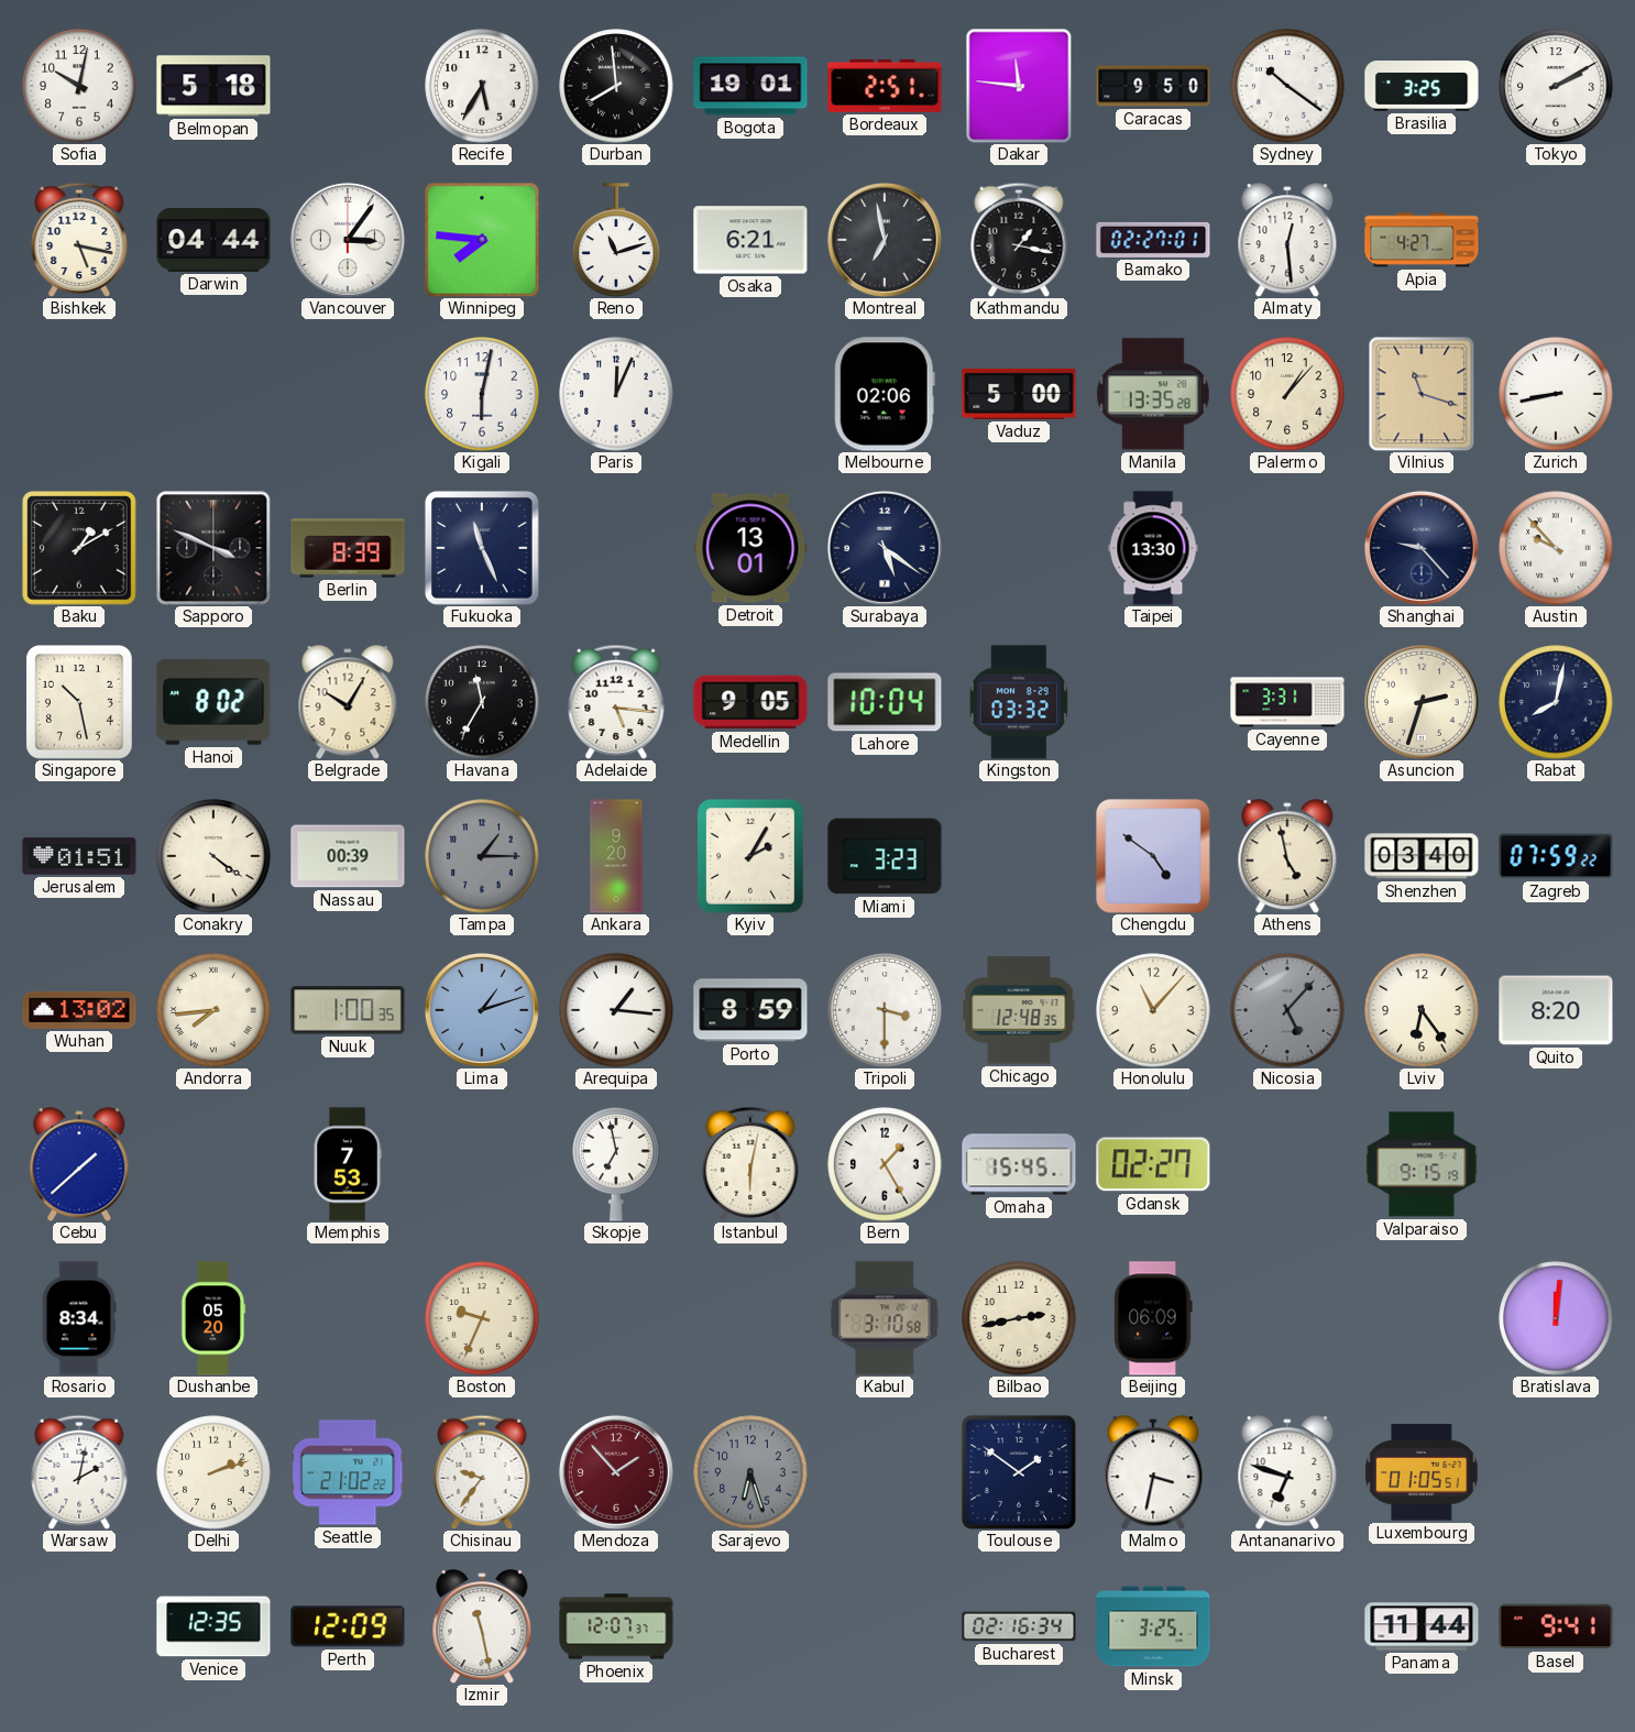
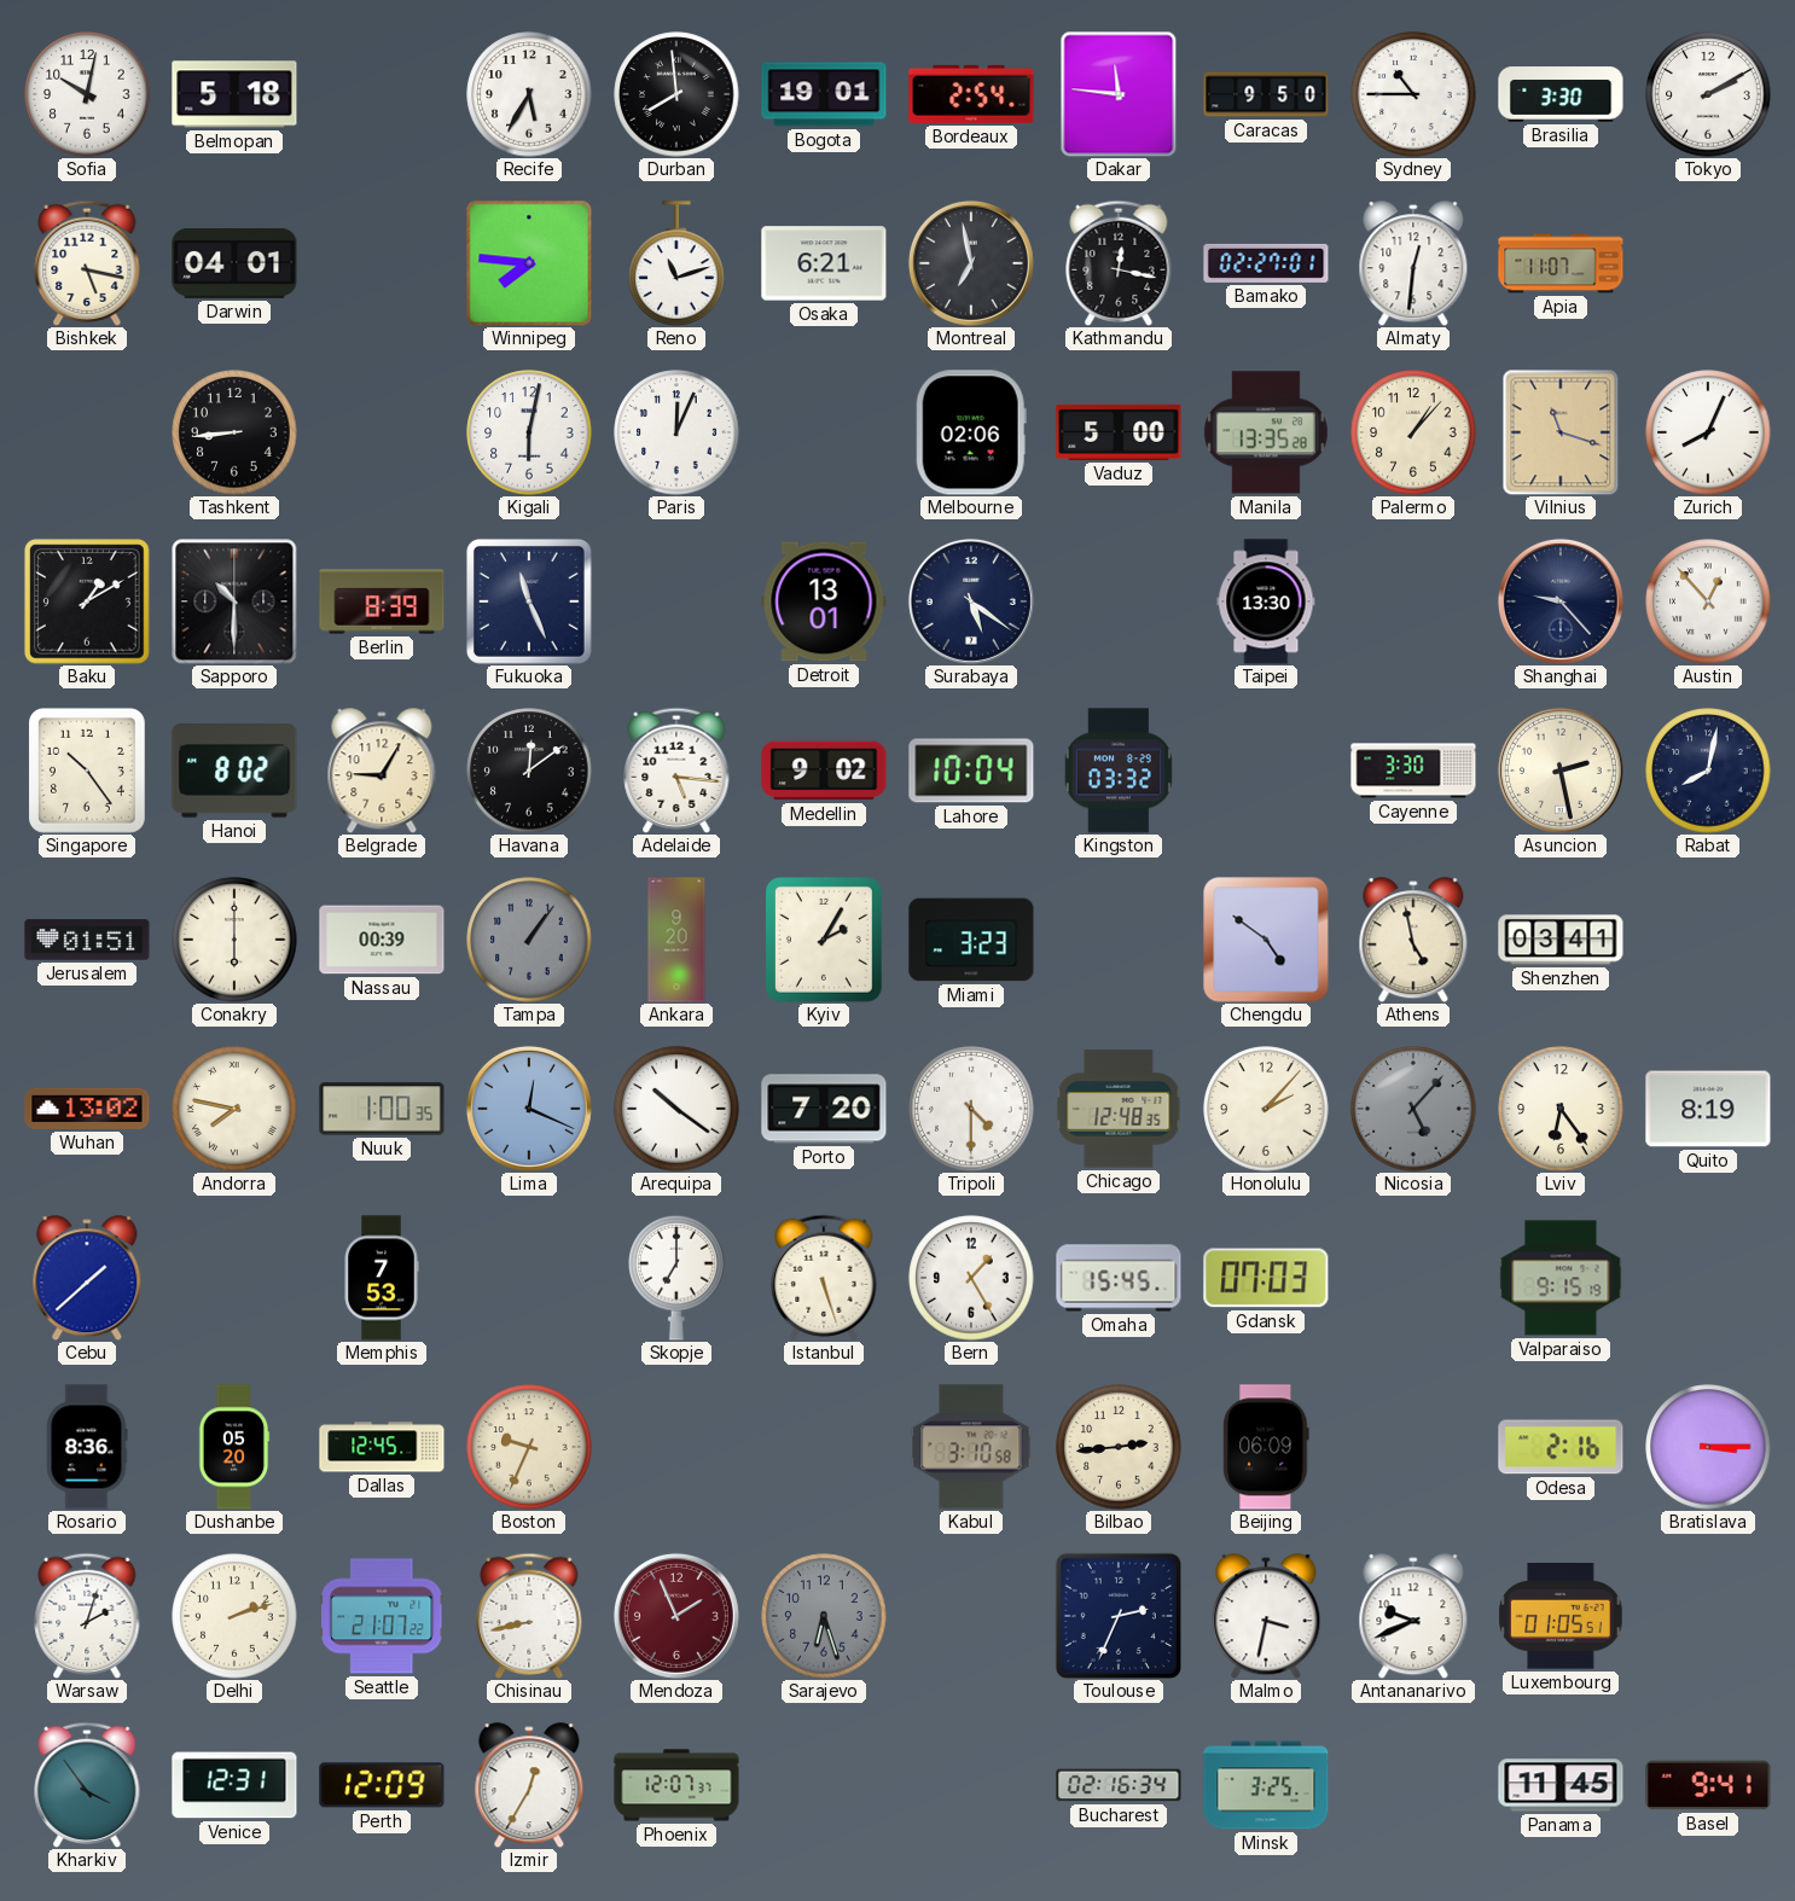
Bordeaux: 2:51 -> 2:54
Sydney: 10:21 -> 10:45
Brasilia: 3:25 -> 3:30
Darwin: 04:44 -> 04:01
Vancouver: 3:06 -> none
Kathmandu: 1:17 -> 12:17
Almaty: 12:29 -> 12:31
Apia: 4:27 -> 11:07
Tashkent: none -> 8:44
Zurich: 8:43 -> 8:04
Sapporo: 3:49 -> 10:30
Austin: 9:53 -> 12:53
Singapore: 10:28 -> 10:24
Belgrade: 10:05 -> 9:05
Havana: 11:35 -> 12:09
Medellin: 9:05 -> 9:02
Cayenne: 3:31 -> 3:30
Asuncion: 2:33 -> 2:28
Conakry: 4:21 -> 6:00
Tampa: 1:15 -> 1:06
Shenzhen: 03:40 -> 03:41
Zagreb: 07:59 -> none
Andorra: 7:44 -> 7:47
Lima: 1:12 -> 12:19
Arequipa: 1:16 -> 10:21
Porto: 8:59 -> 7:20
Tripoli: 3:30 -> 4:30
Honolulu: 11:07 -> 2:07
Quito: 8:20 -> 8:19
Skopje: 6:58 -> 7:00
Istanbul: 6:02 -> 5:27
Gdansk: 02:27 -> 07:03
Rosario: 8:34 -> 8:36
Dallas: none -> 12:45
Bilbao: 2:43 -> 2:44
Odesa: none -> 2:16
Bratislava: 12:01 -> 3:15
Warsaw: 2:02 -> 2:03
Seattle: 21:02 -> 21:07
Chisinau: 9:36 -> 8:43
Mendoza: 1:53 -> 1:56
Toulouse: 1:51 -> 2:34
Antananarivo: 6:48 -> 9:41
Kharkiv: none -> 3:54
Venice: 12:35 -> 12:31
Izmir: 11:28 -> 12:35
Panama: 11:44 -> 11:45
